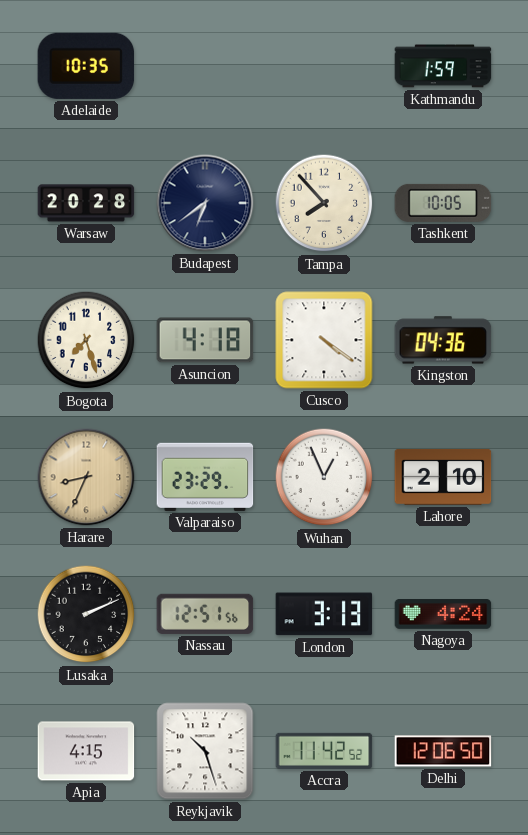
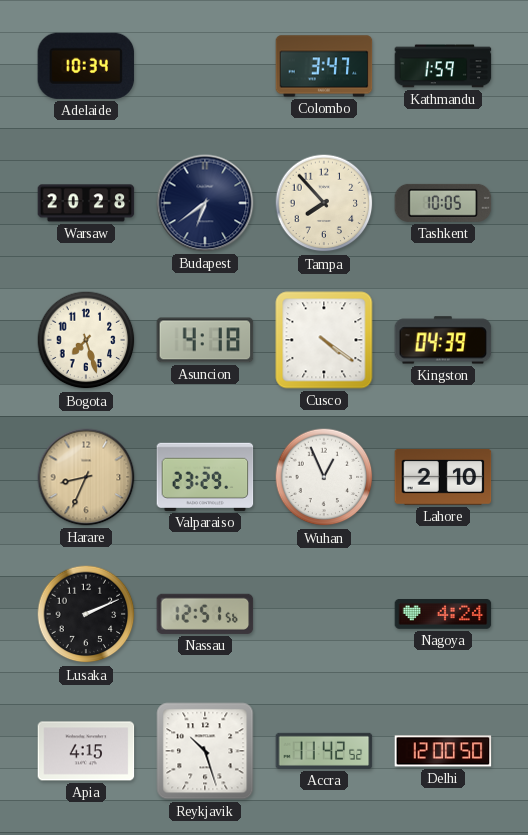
Adelaide: 10:35 -> 10:34
Colombo: none -> 3:47
Kingston: 04:36 -> 04:39
London: 3:13 -> none
Delhi: 12:06 -> 12:00
